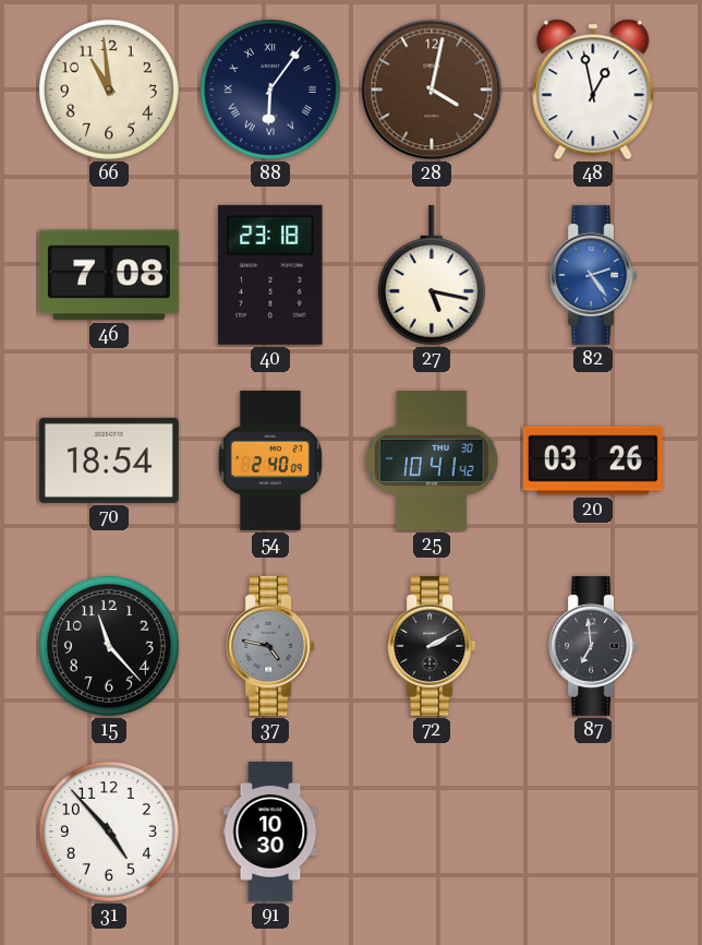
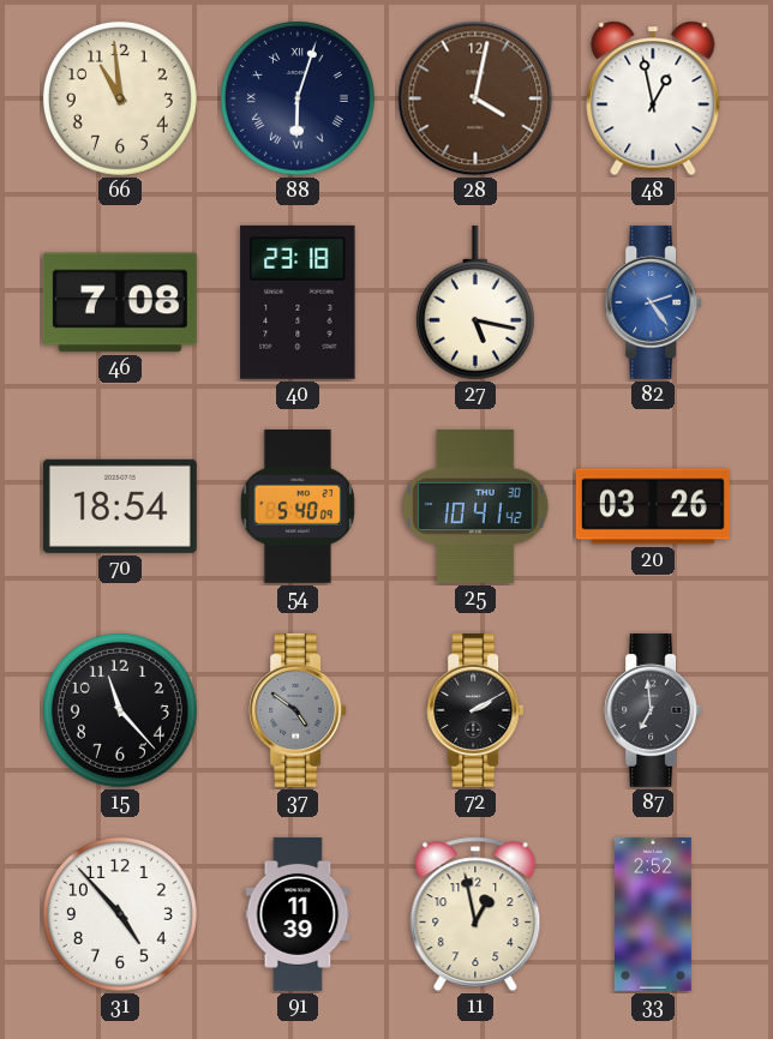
88: 6:06 -> 6:03
54: 2:40 -> 5:40
37: 4:47 -> 4:51
91: 10:30 -> 11:39
11: none -> 12:58
33: none -> 2:52
